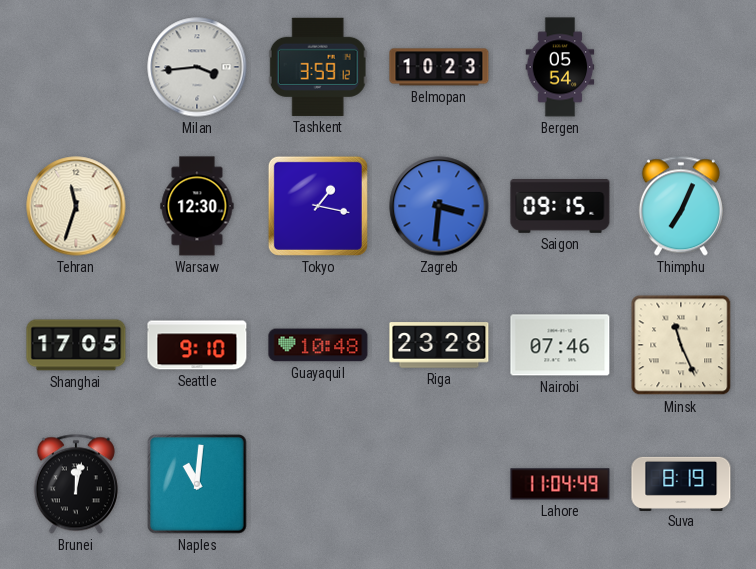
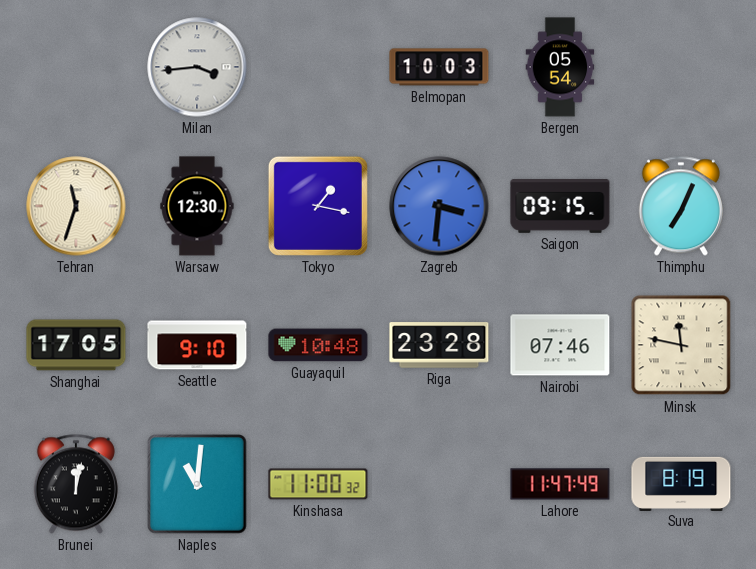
Tashkent: 3:59 -> none
Belmopan: 10:23 -> 10:03
Minsk: 11:26 -> 11:47
Kinshasa: none -> 11:00
Lahore: 11:04 -> 11:47
